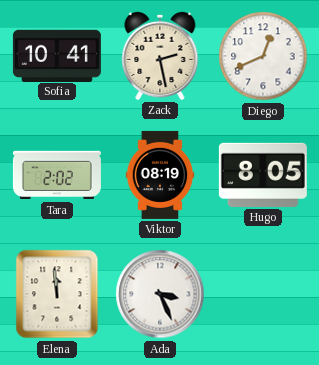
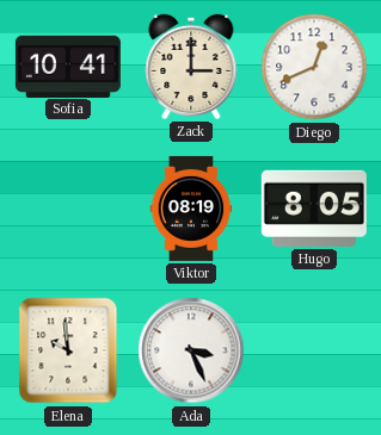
Zack: 2:28 -> 3:00
Tara: 2:02 -> none
Elena: 11:59 -> 9:59
